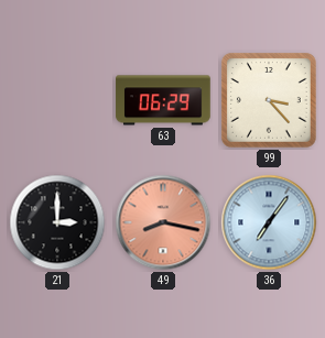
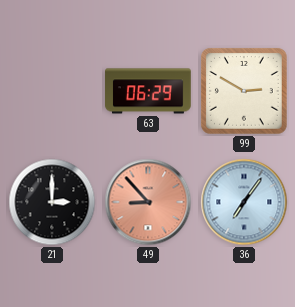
99: 3:23 -> 2:50
49: 8:17 -> 8:53
